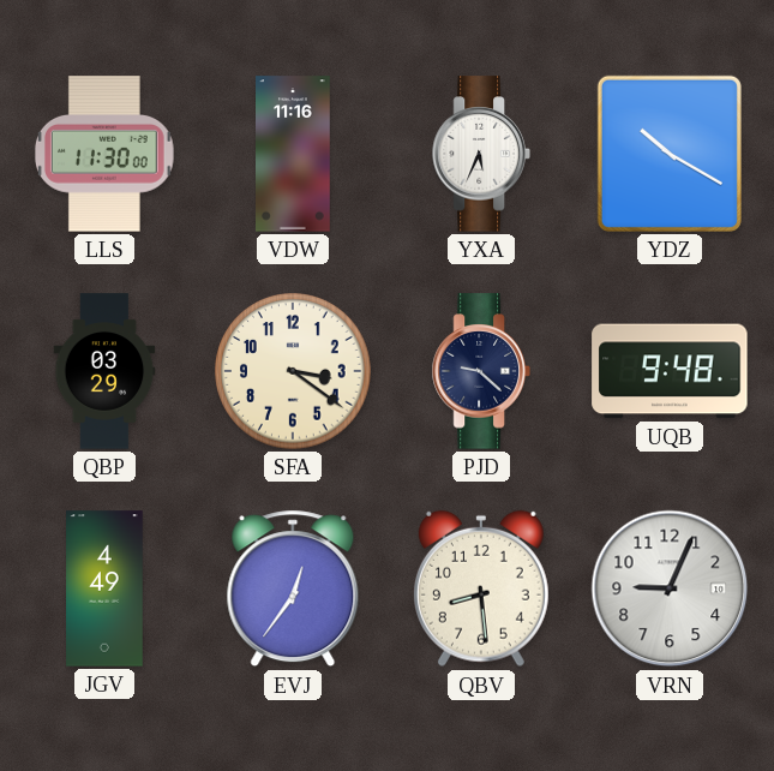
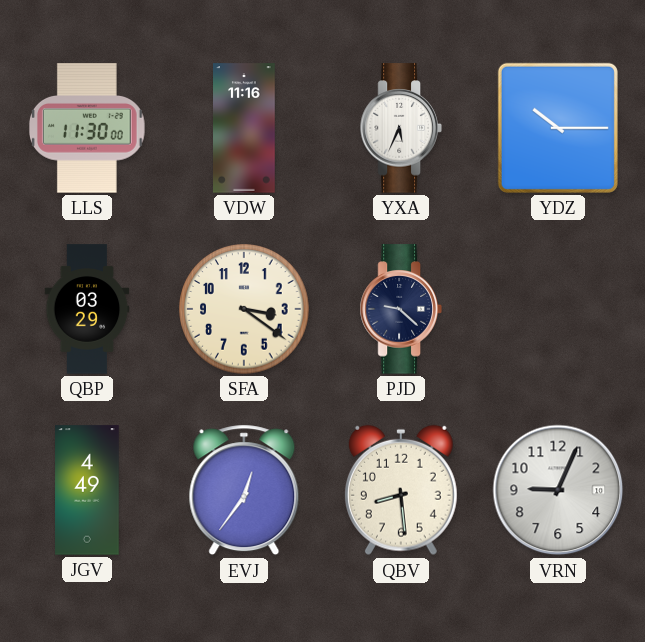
YDZ: 10:20 -> 10:15
UQB: 9:48 -> none
